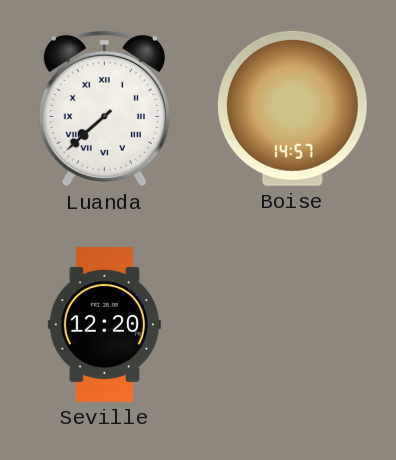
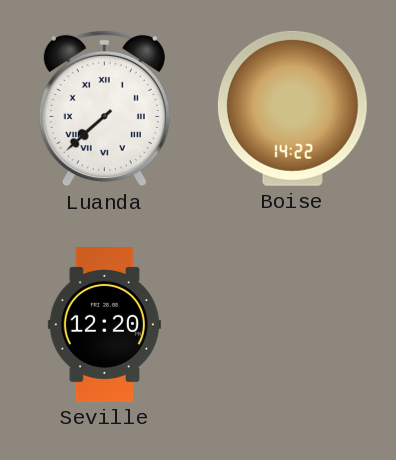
Boise: 14:57 -> 14:22
